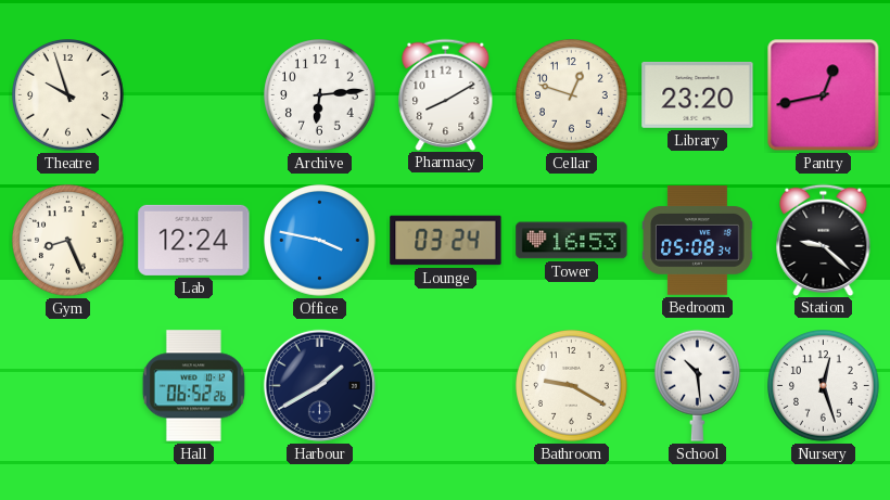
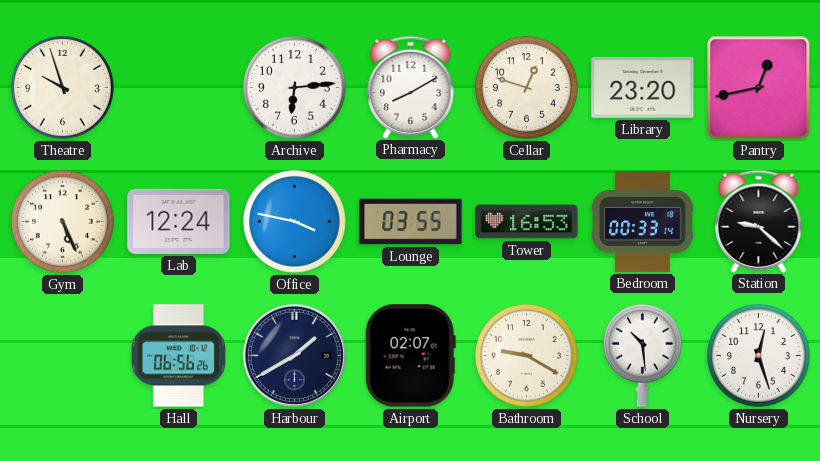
Gym: 8:26 -> 5:26
Lounge: 03:24 -> 03:55
Bedroom: 05:08 -> 00:33
Hall: 06:52 -> 06:56
Airport: none -> 02:07
